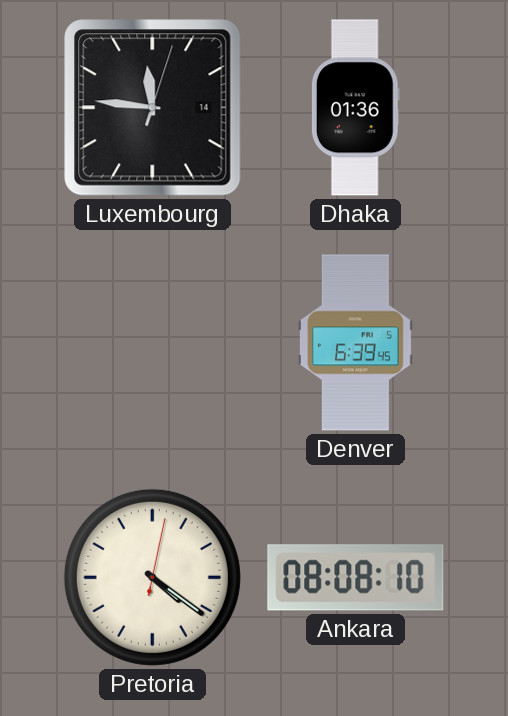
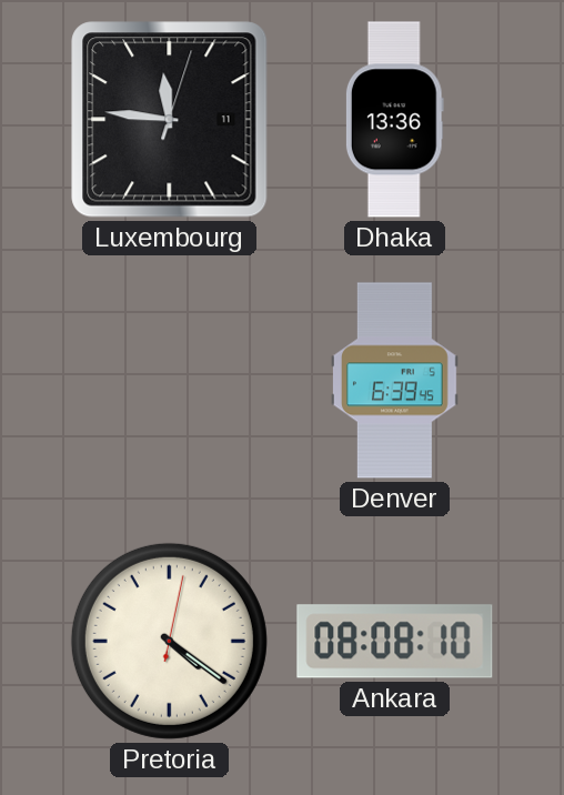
Luxembourg date: 14 -> 11
Dhaka: 01:36 -> 13:36
